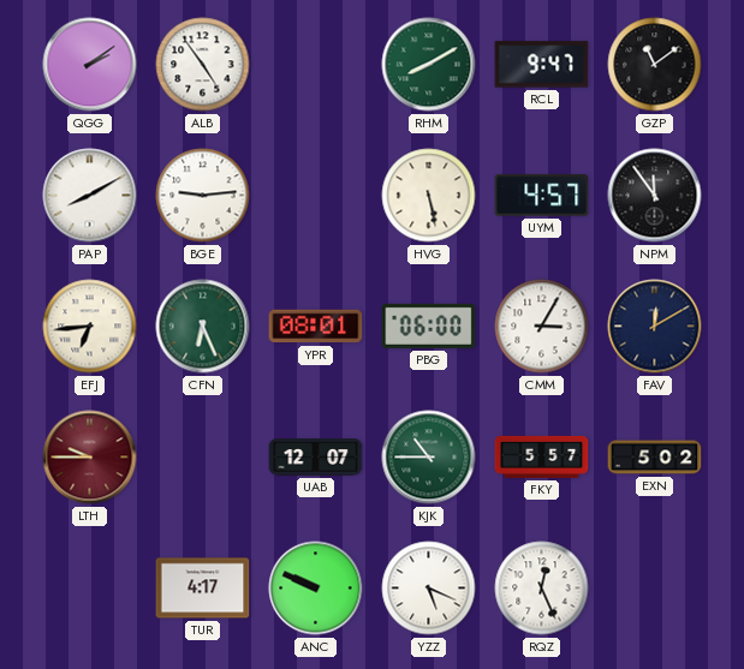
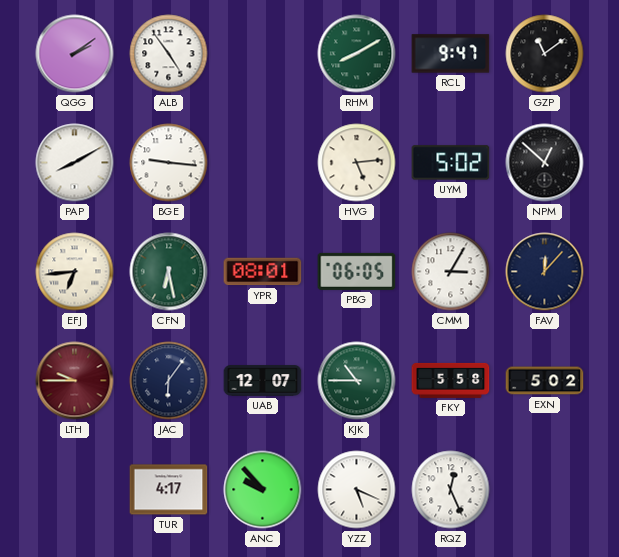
BGE: 9:14 -> 9:16
HVG: 5:28 -> 5:14
UYM: 4:57 -> 5:02
NPM: 11:54 -> 12:52
CFN: 6:26 -> 6:28
PBG: 06:00 -> 06:05
FAV: 12:10 -> 12:07
JAC: none -> 6:06
FKY: 5:57 -> 5:58
ANC: 9:49 -> 9:53
